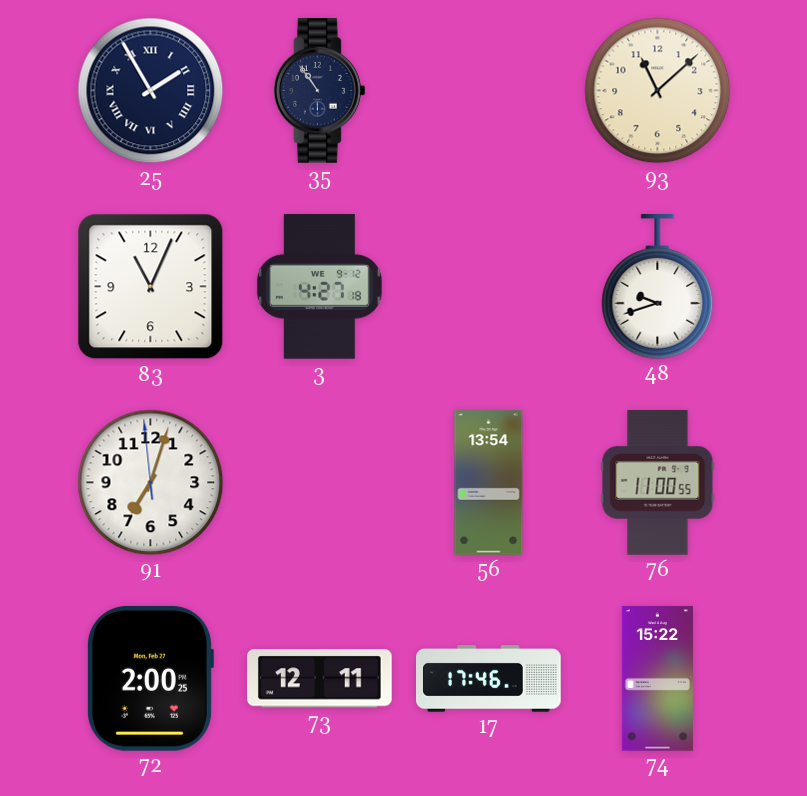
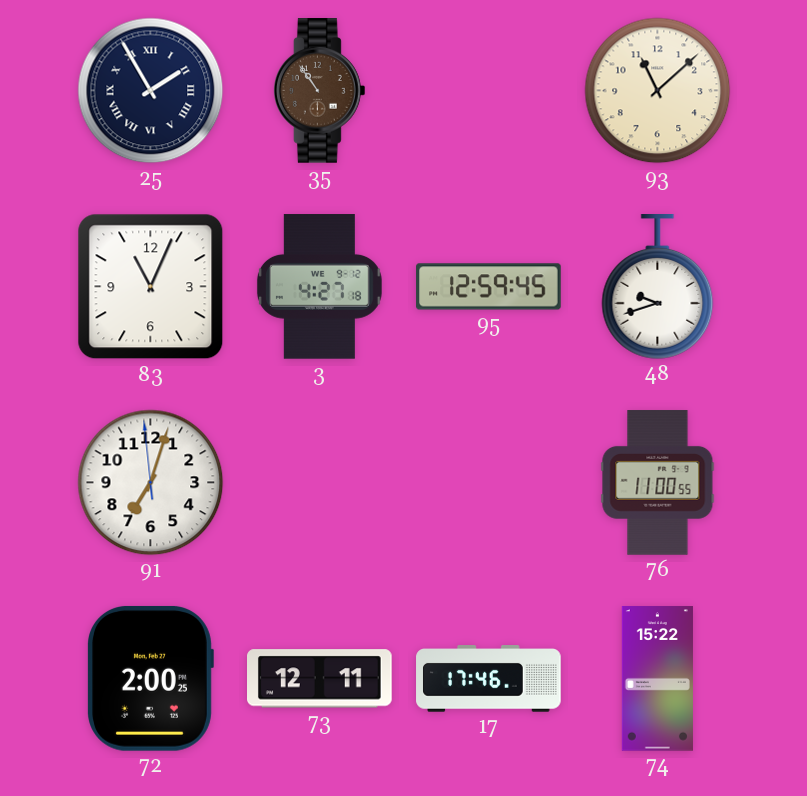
35 dial: navy -> brown
95: none -> 12:59
56: 13:54 -> none
